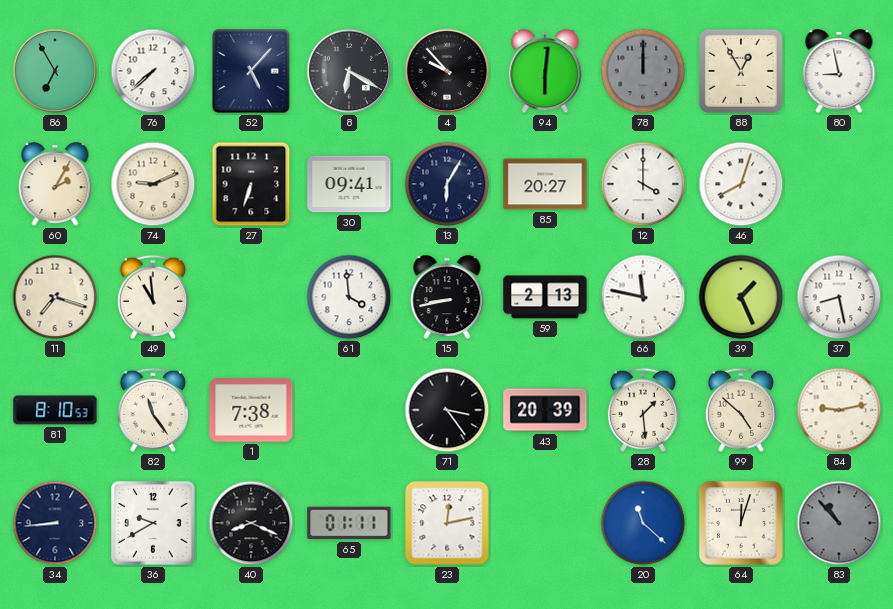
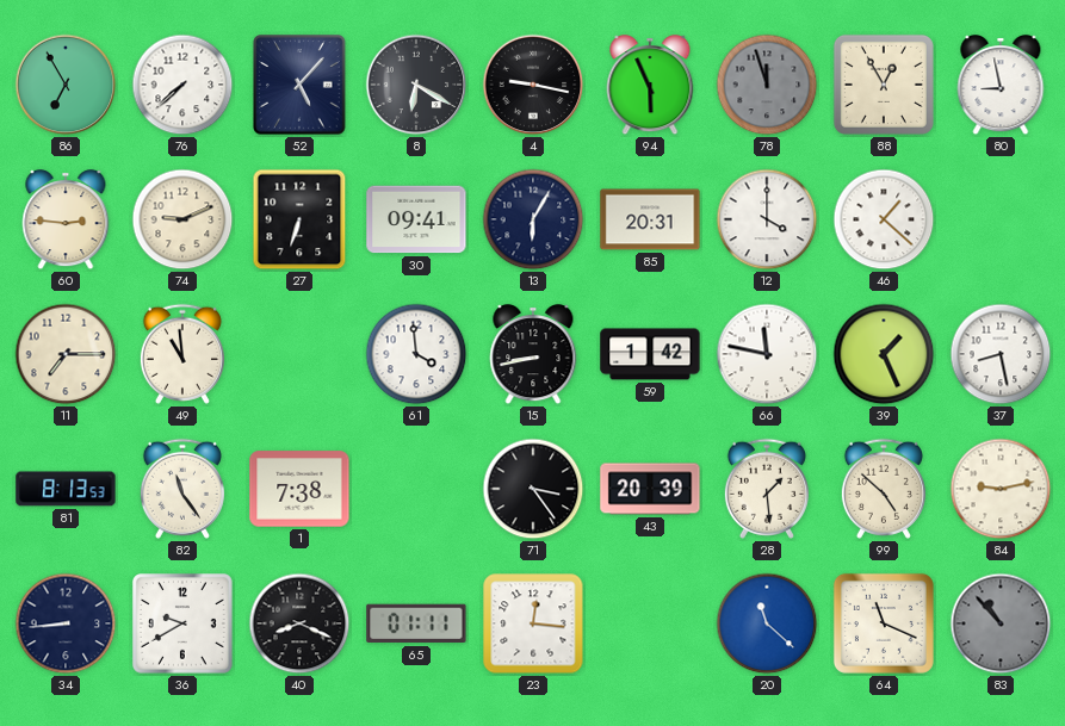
4: 9:53 -> 9:17
94: 6:01 -> 5:56
78: 12:00 -> 11:57
60: 2:05 -> 2:46
85: 20:27 -> 20:31
46: 8:03 -> 1:22
11: 7:18 -> 7:15
59: 2:13 -> 1:42
81: 8:10 -> 8:13
23: 12:13 -> 12:16
64: 12:03 -> 11:19
